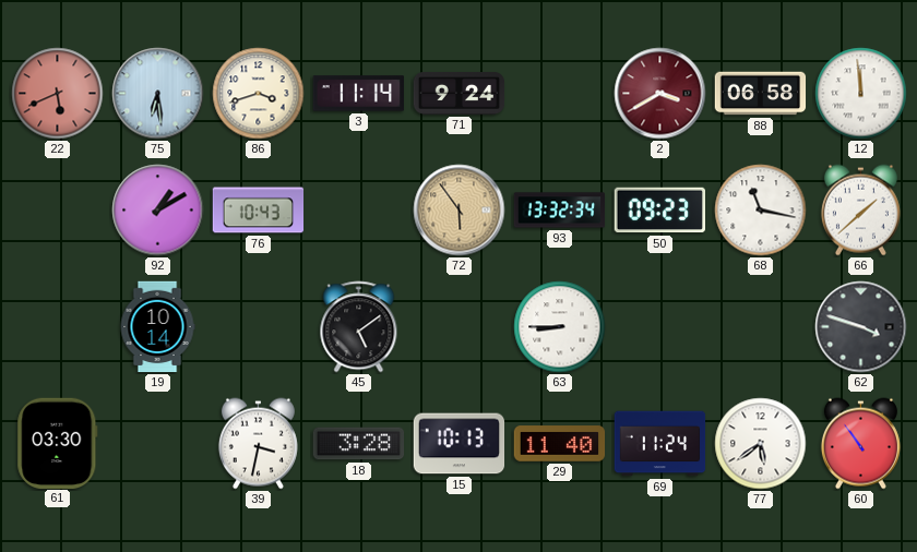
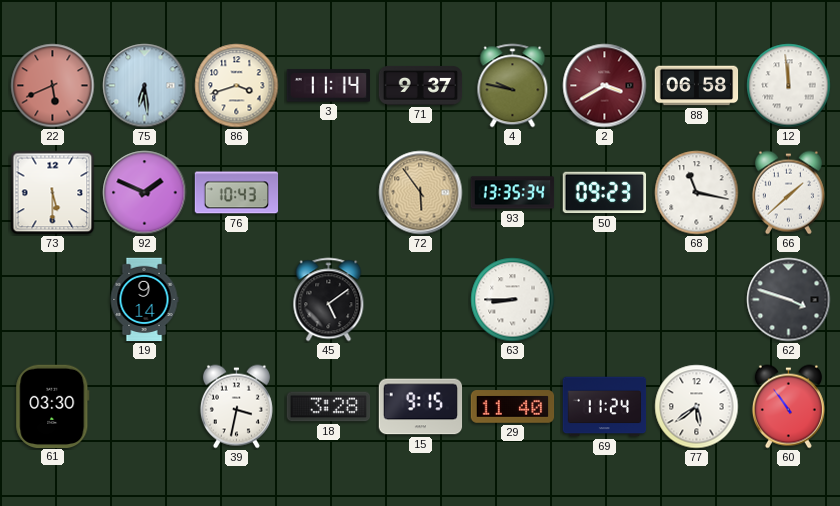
71: 9:24 -> 9:37
4: none -> 9:47
73: none -> 5:30
92: 1:10 -> 1:49
93: 13:32 -> 13:35
19: 10:14 -> 9:14
15: 10:13 -> 9:15
